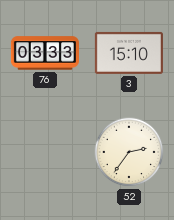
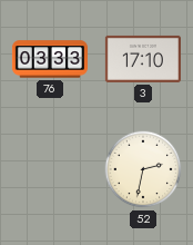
3: 15:10 -> 17:10
52: 2:36 -> 2:32
